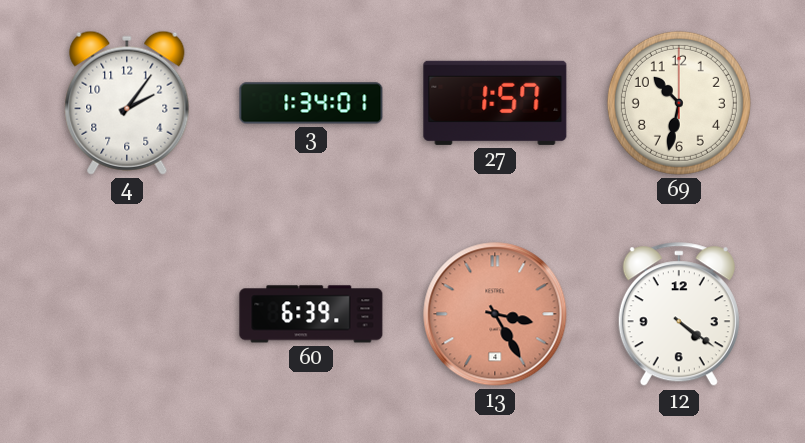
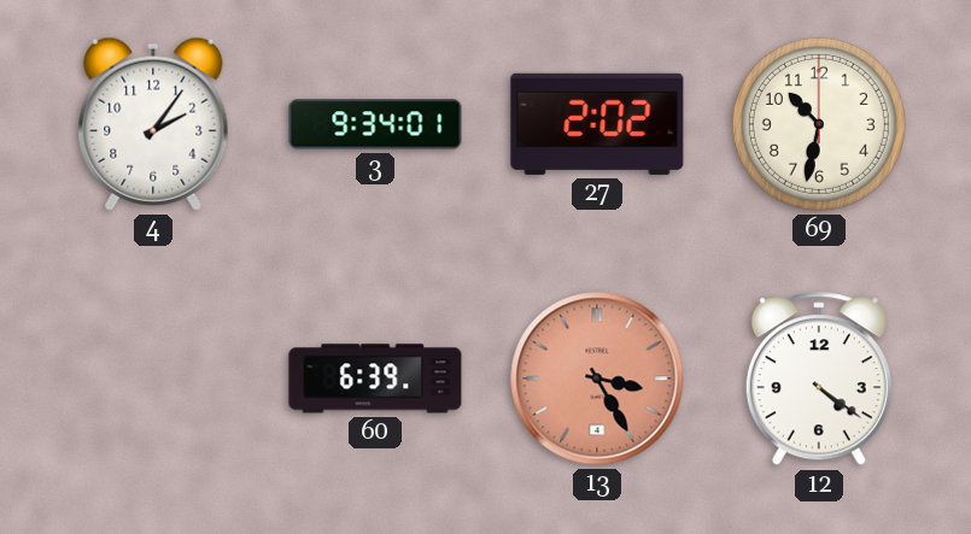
3: 1:34 -> 9:34
27: 1:57 -> 2:02
